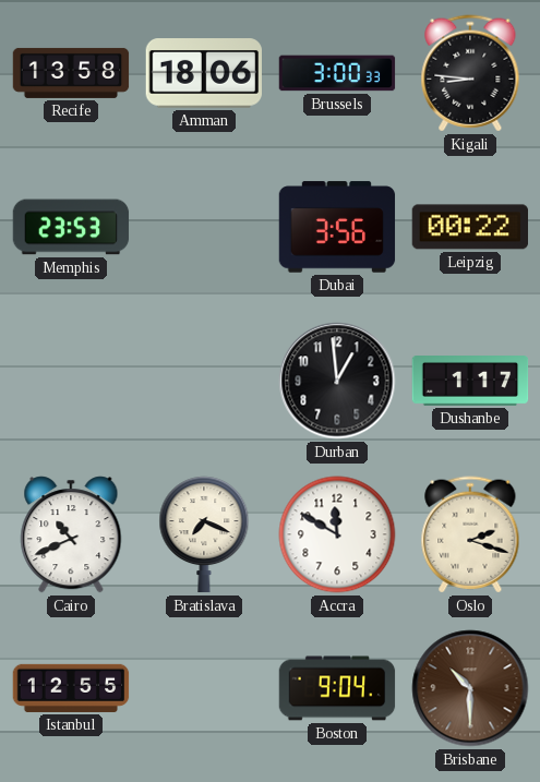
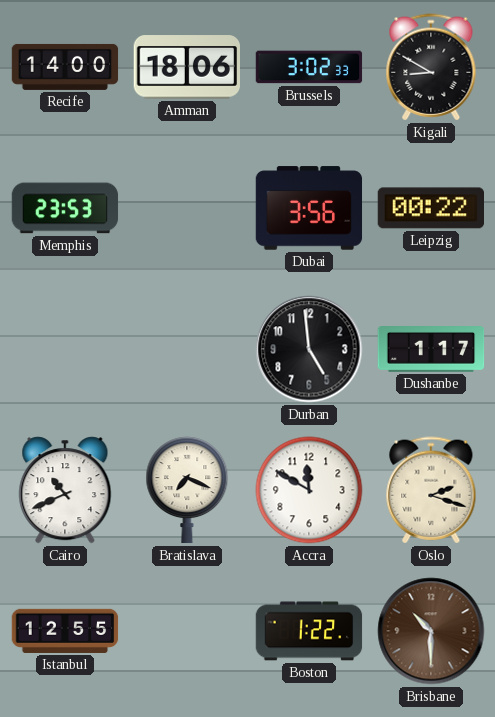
Recife: 13:58 -> 14:00
Brussels: 3:00 -> 3:02
Kigali: 8:46 -> 8:50
Durban: 12:59 -> 4:59
Boston: 9:04 -> 1:22
